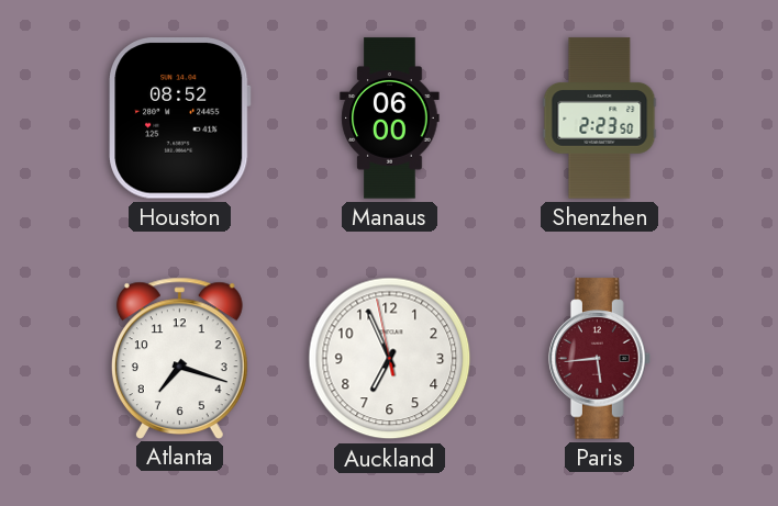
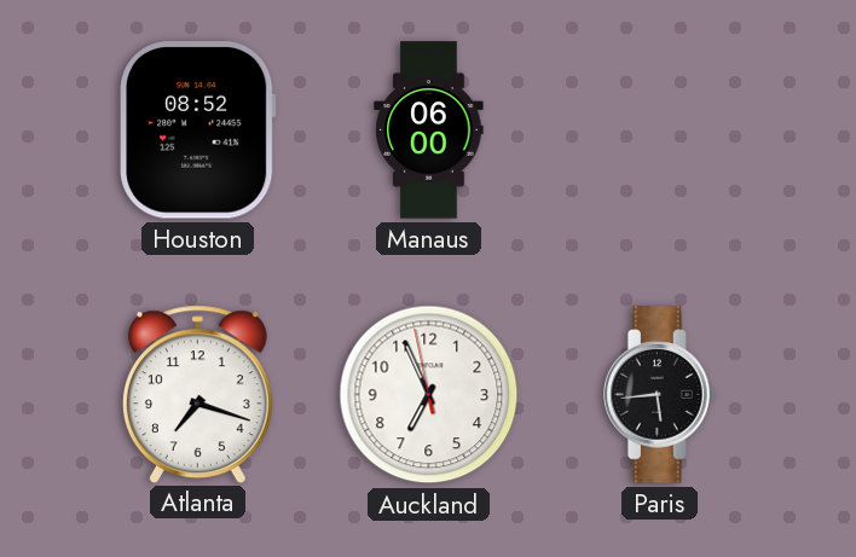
Shenzhen: 2:23 -> none
Paris dial: burgundy -> black
